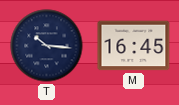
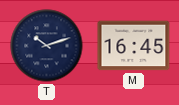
T: 10:16 -> 10:12
